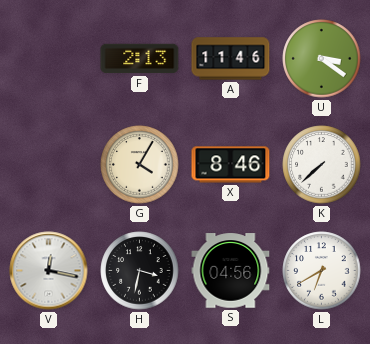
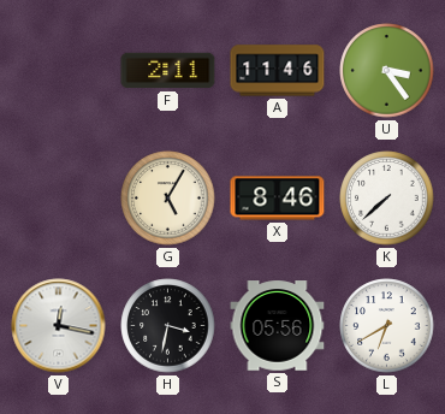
F: 2:13 -> 2:11
U: 3:21 -> 3:24
G: 4:05 -> 5:05
S: 04:56 -> 05:56
